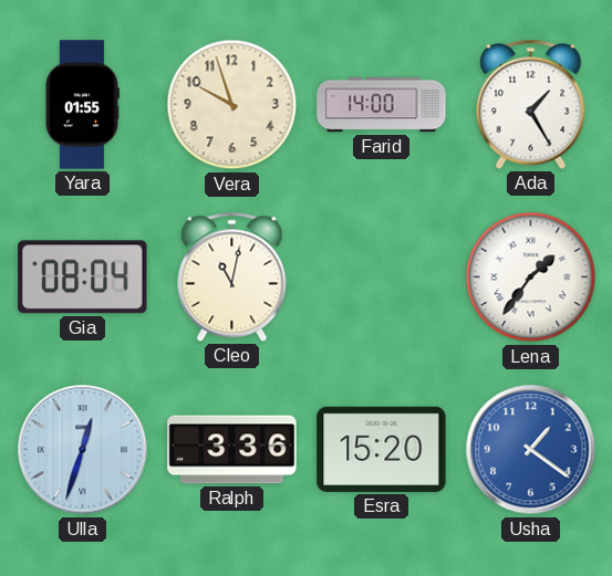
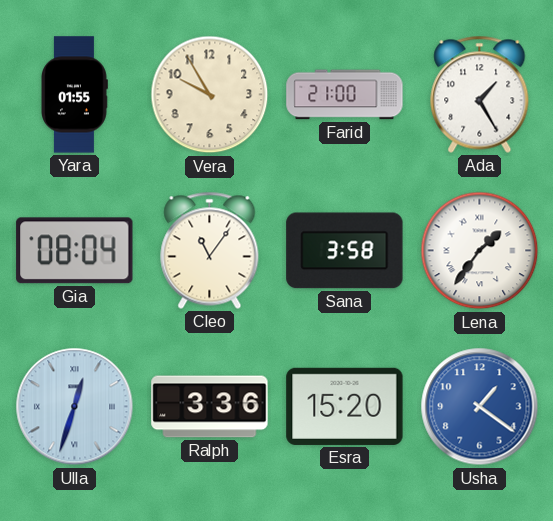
Vera: 9:57 -> 9:55
Farid: 14:00 -> 21:00
Cleo: 11:02 -> 11:06
Sana: none -> 3:58
